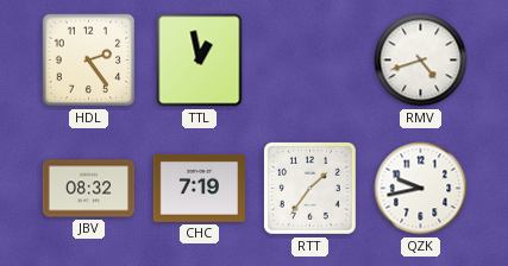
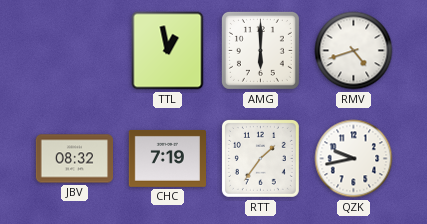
HDL: 2:24 -> none
AMG: none -> 6:00
